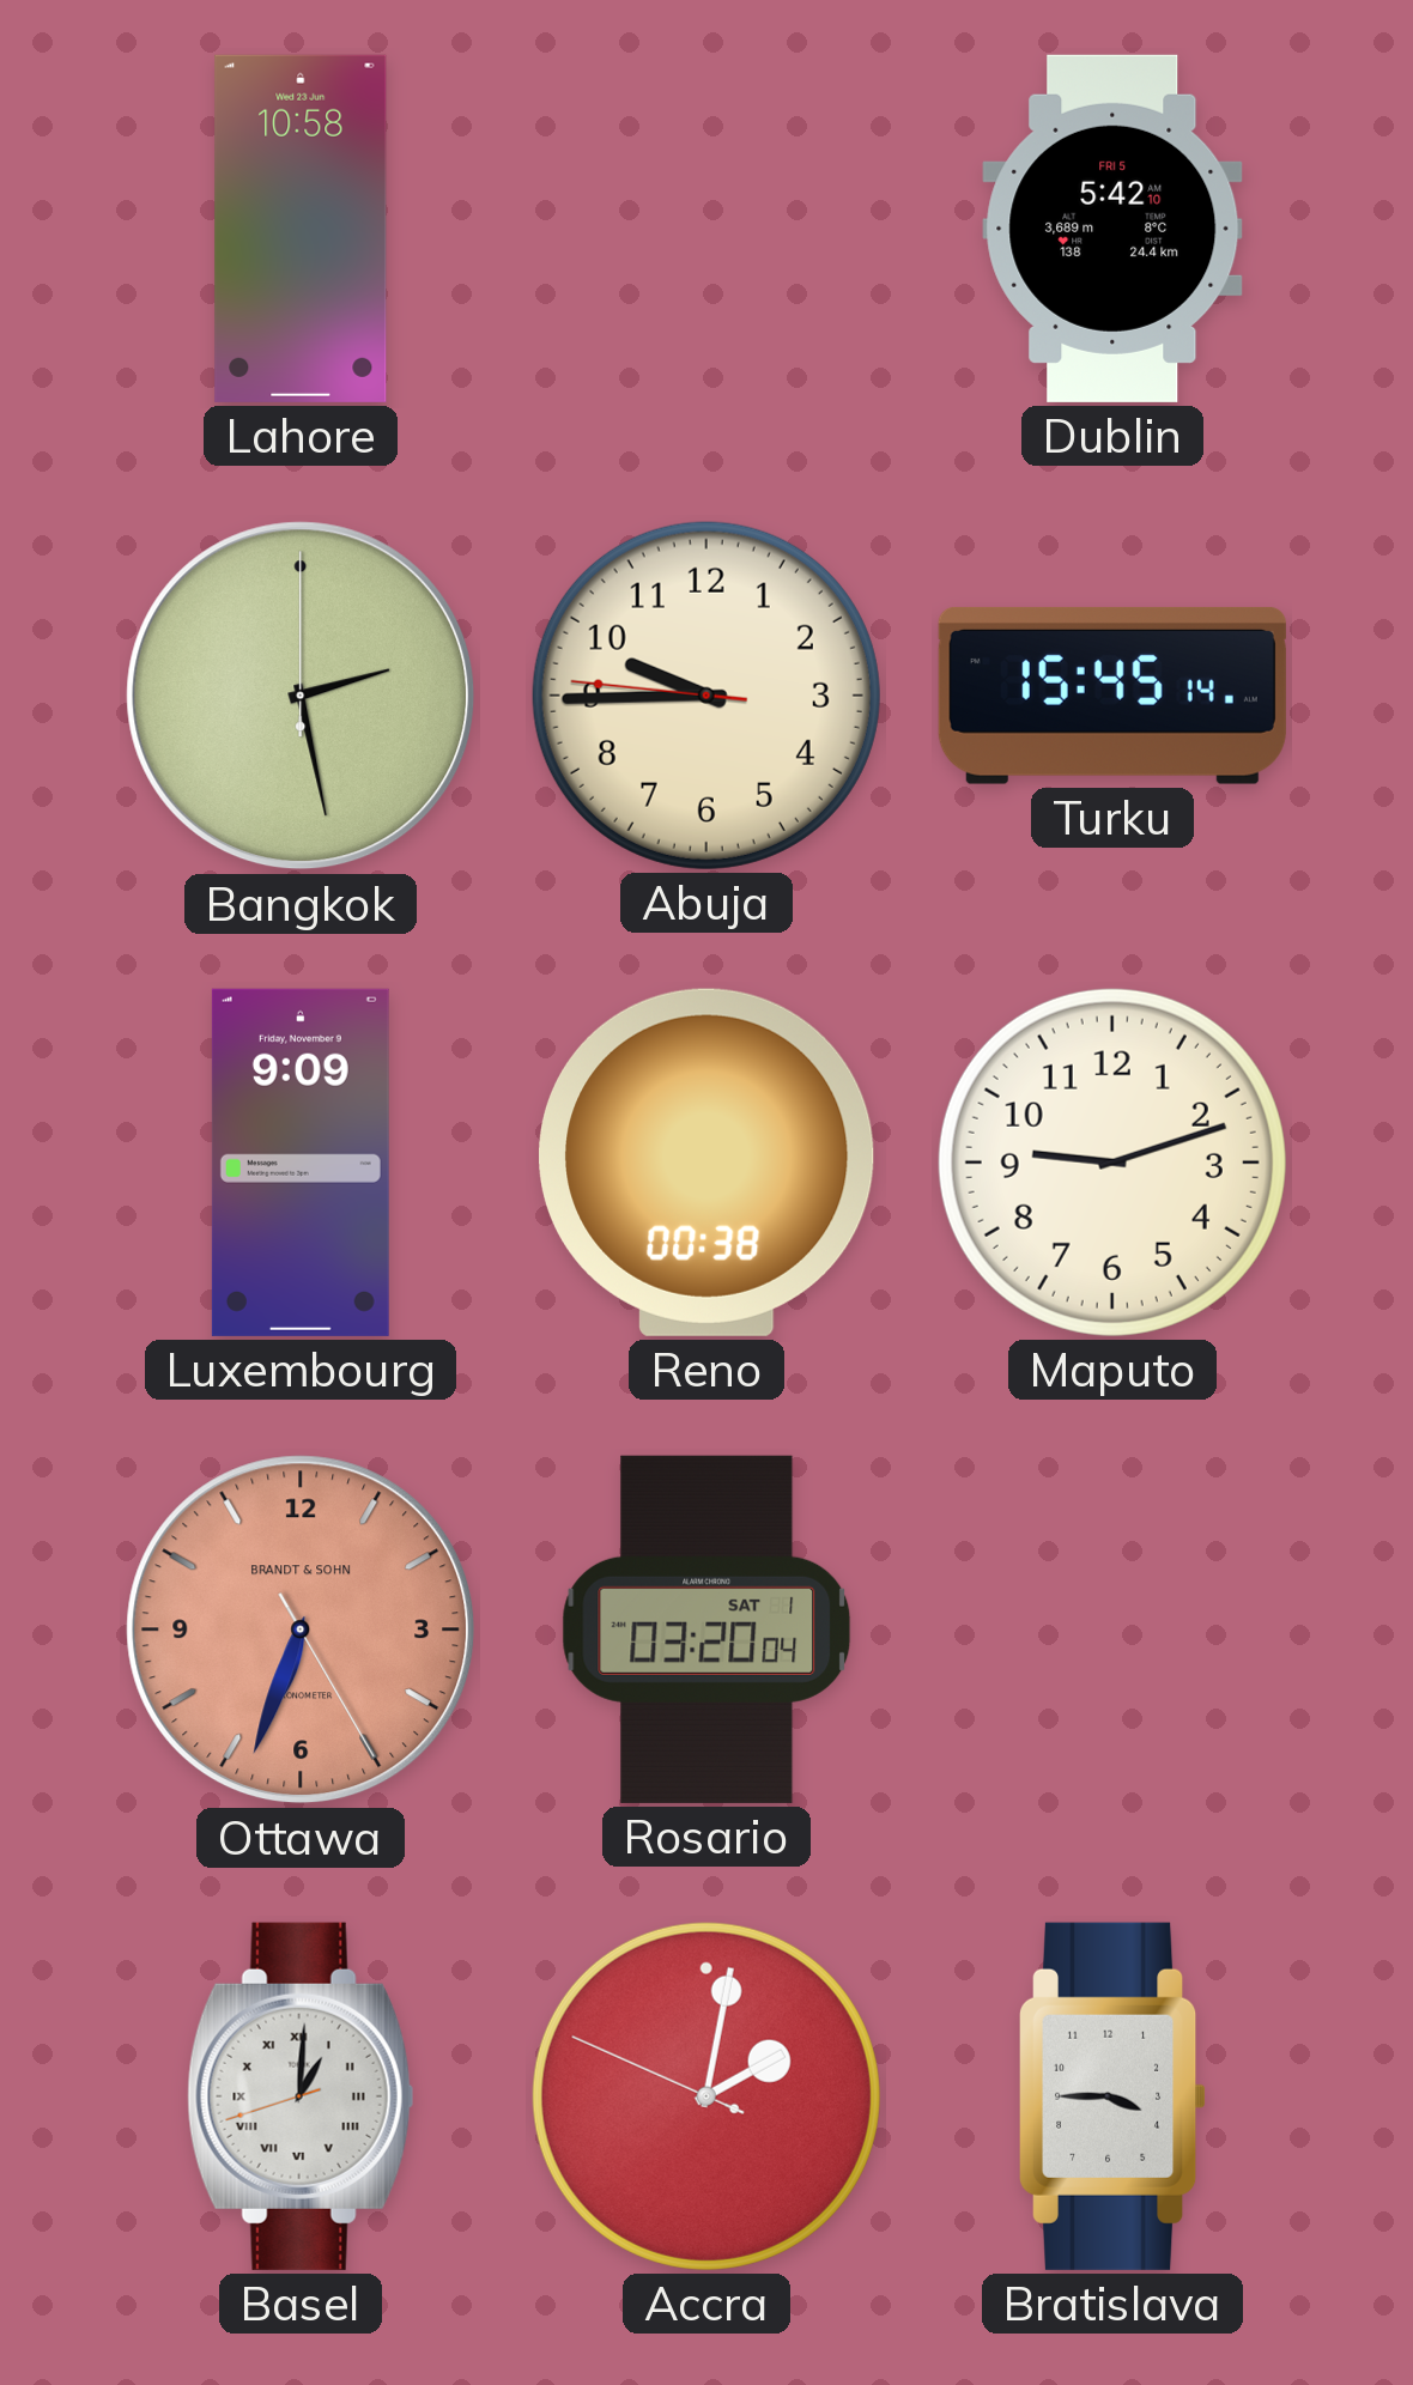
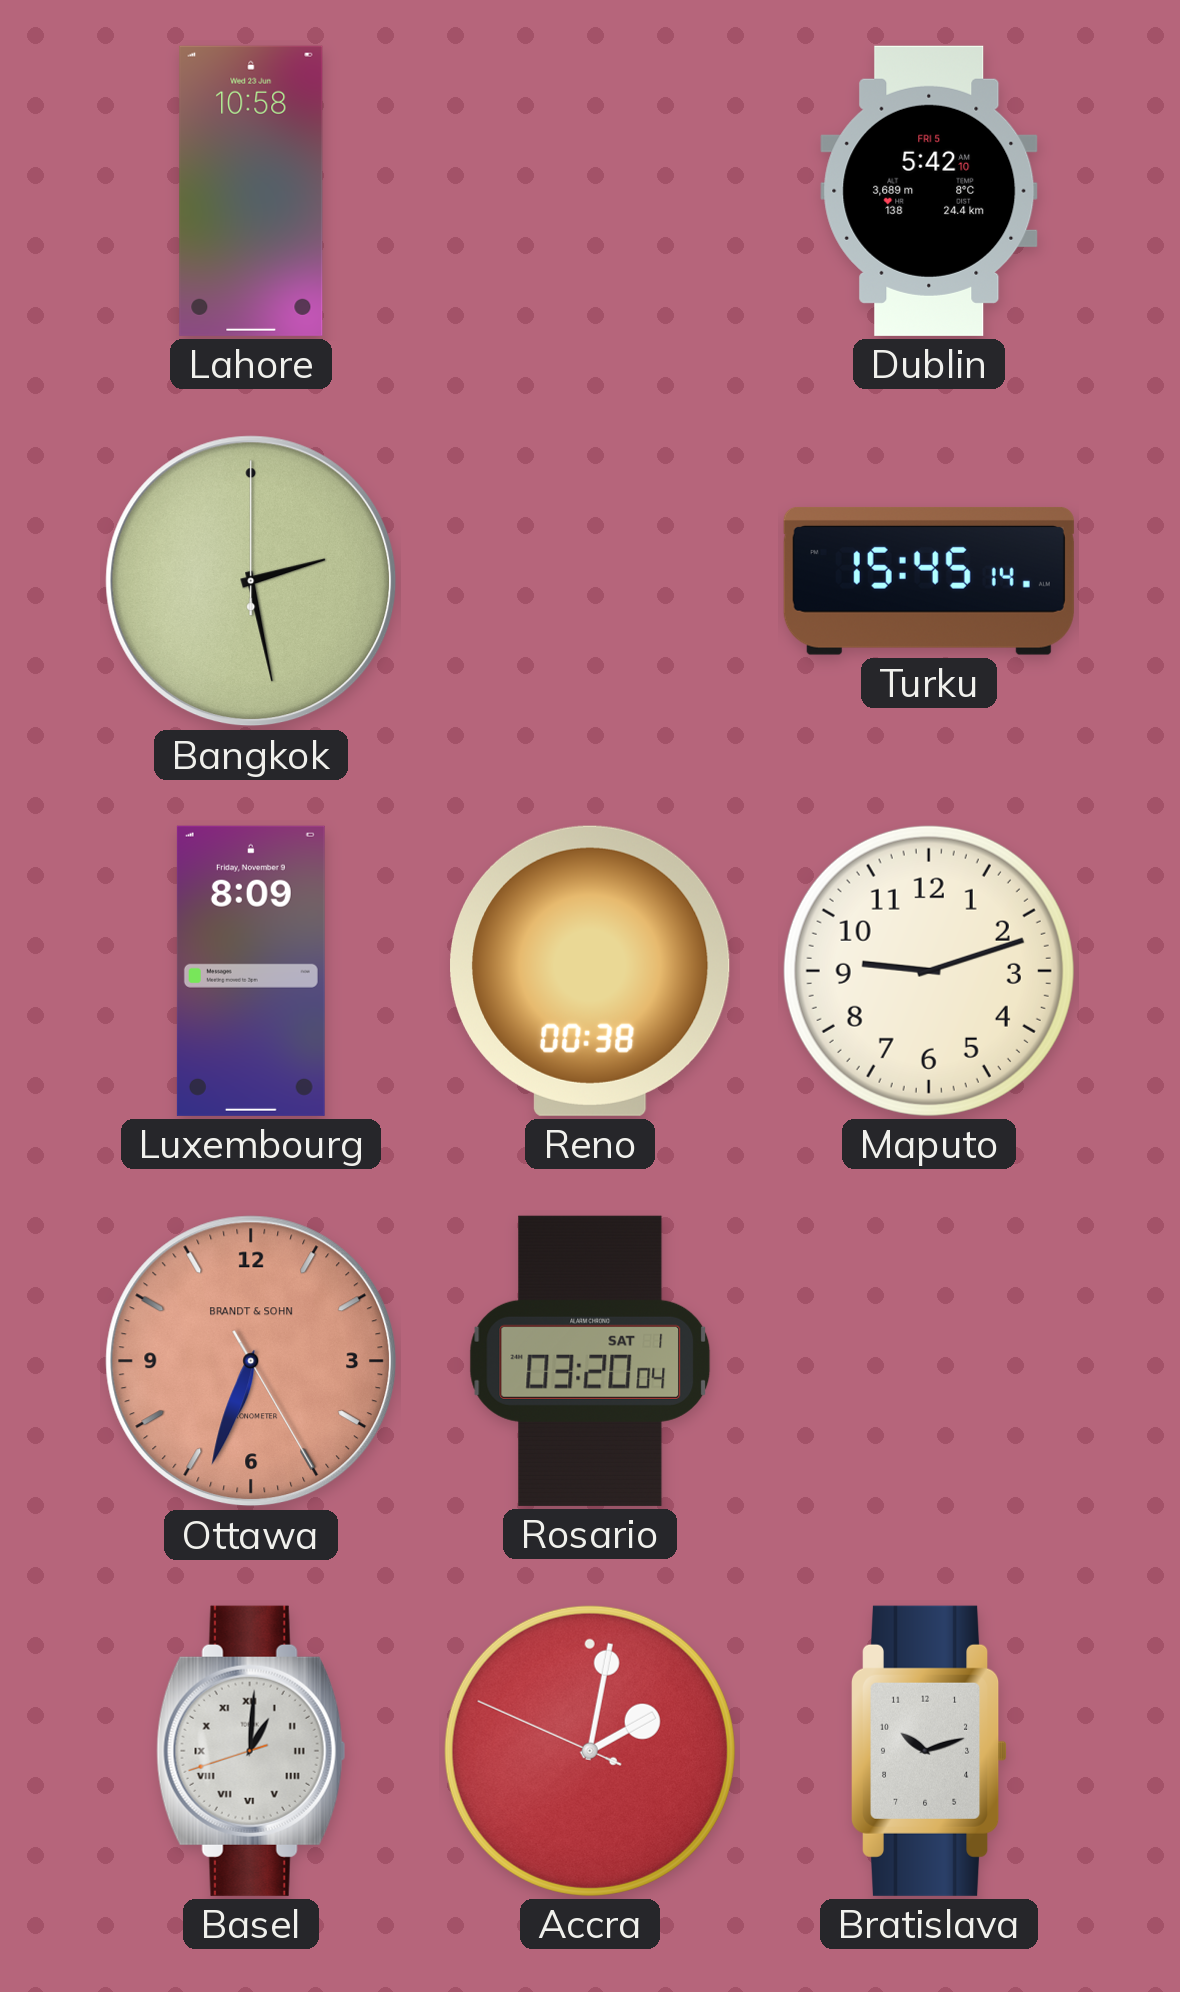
Abuja: 9:44 -> none
Luxembourg: 9:09 -> 8:09
Bratislava: 3:45 -> 10:12
